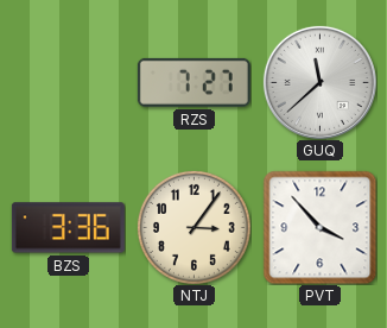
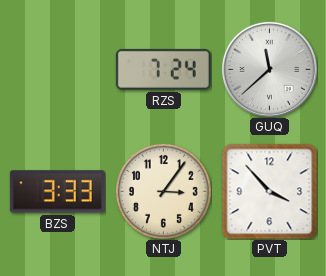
RZS: 7:27 -> 7:24
BZS: 3:36 -> 3:33
